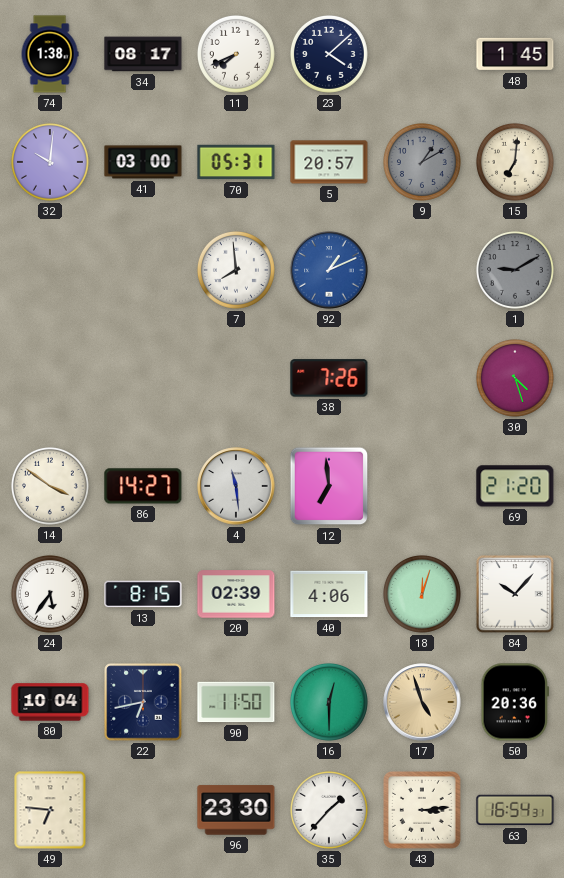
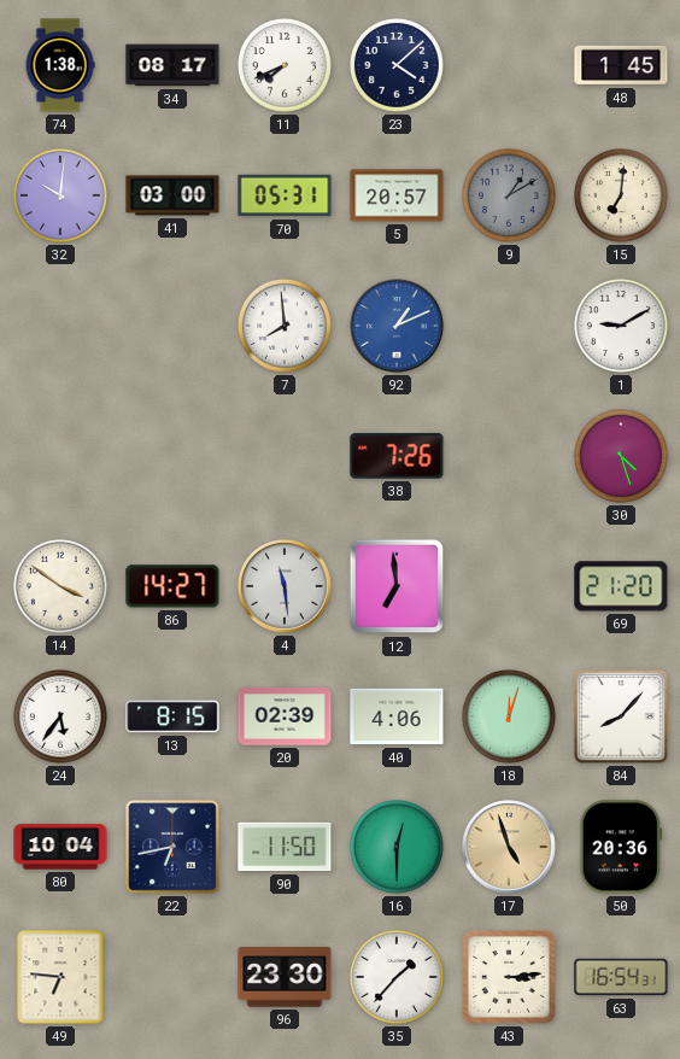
1 dial: grey -> white
84: 10:07 -> 8:07
